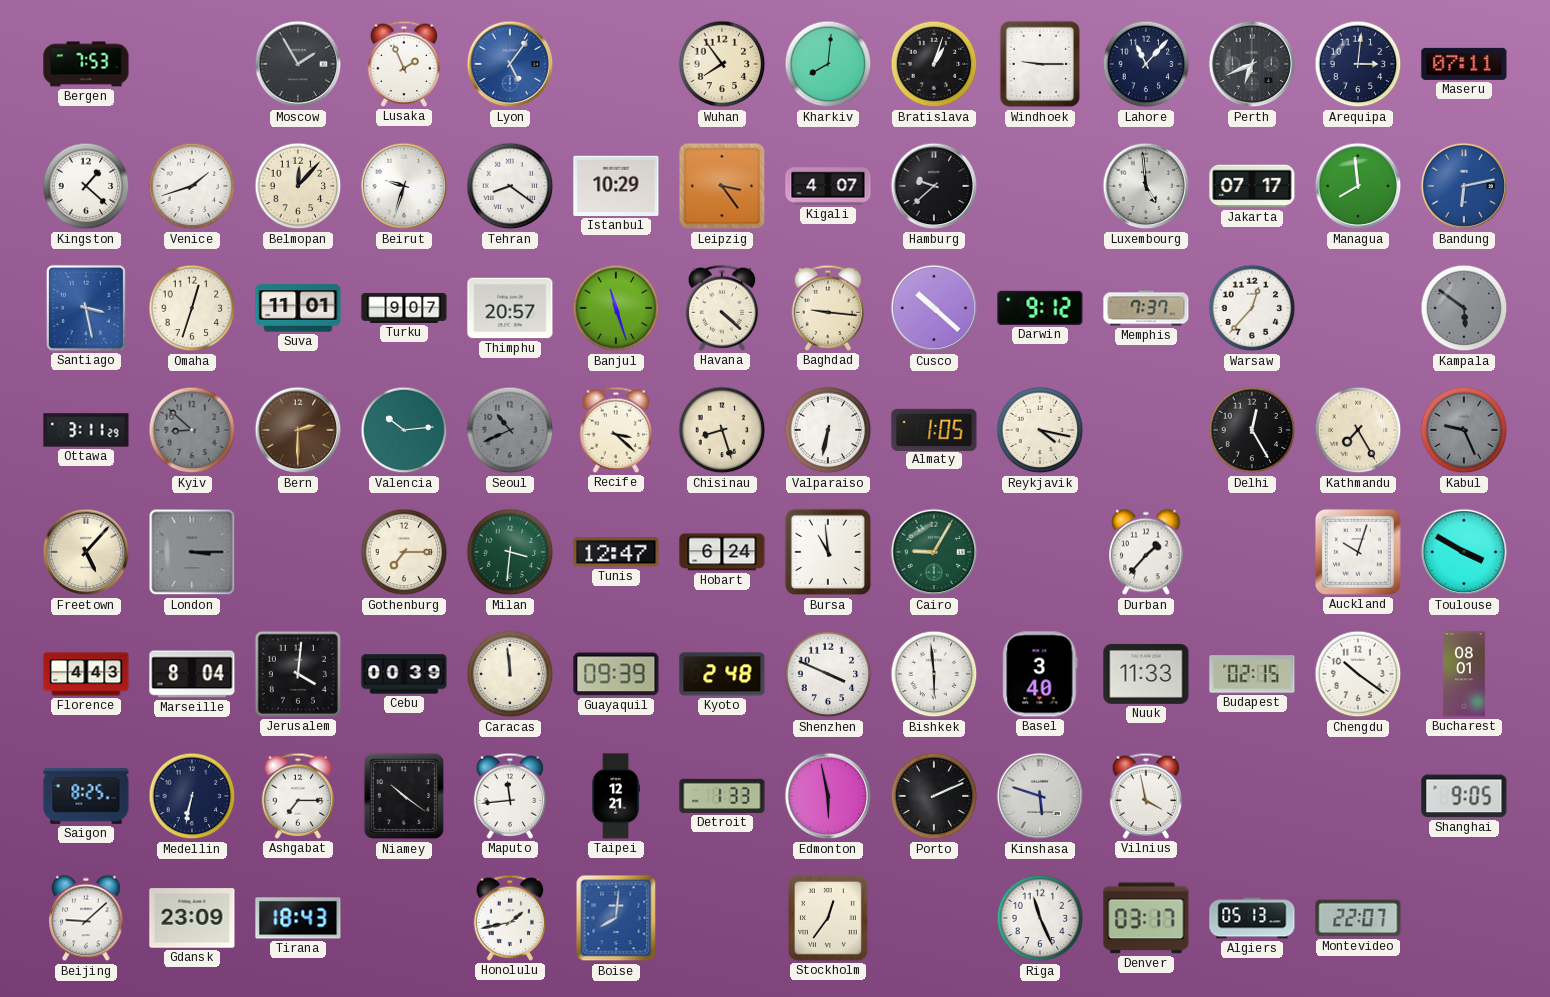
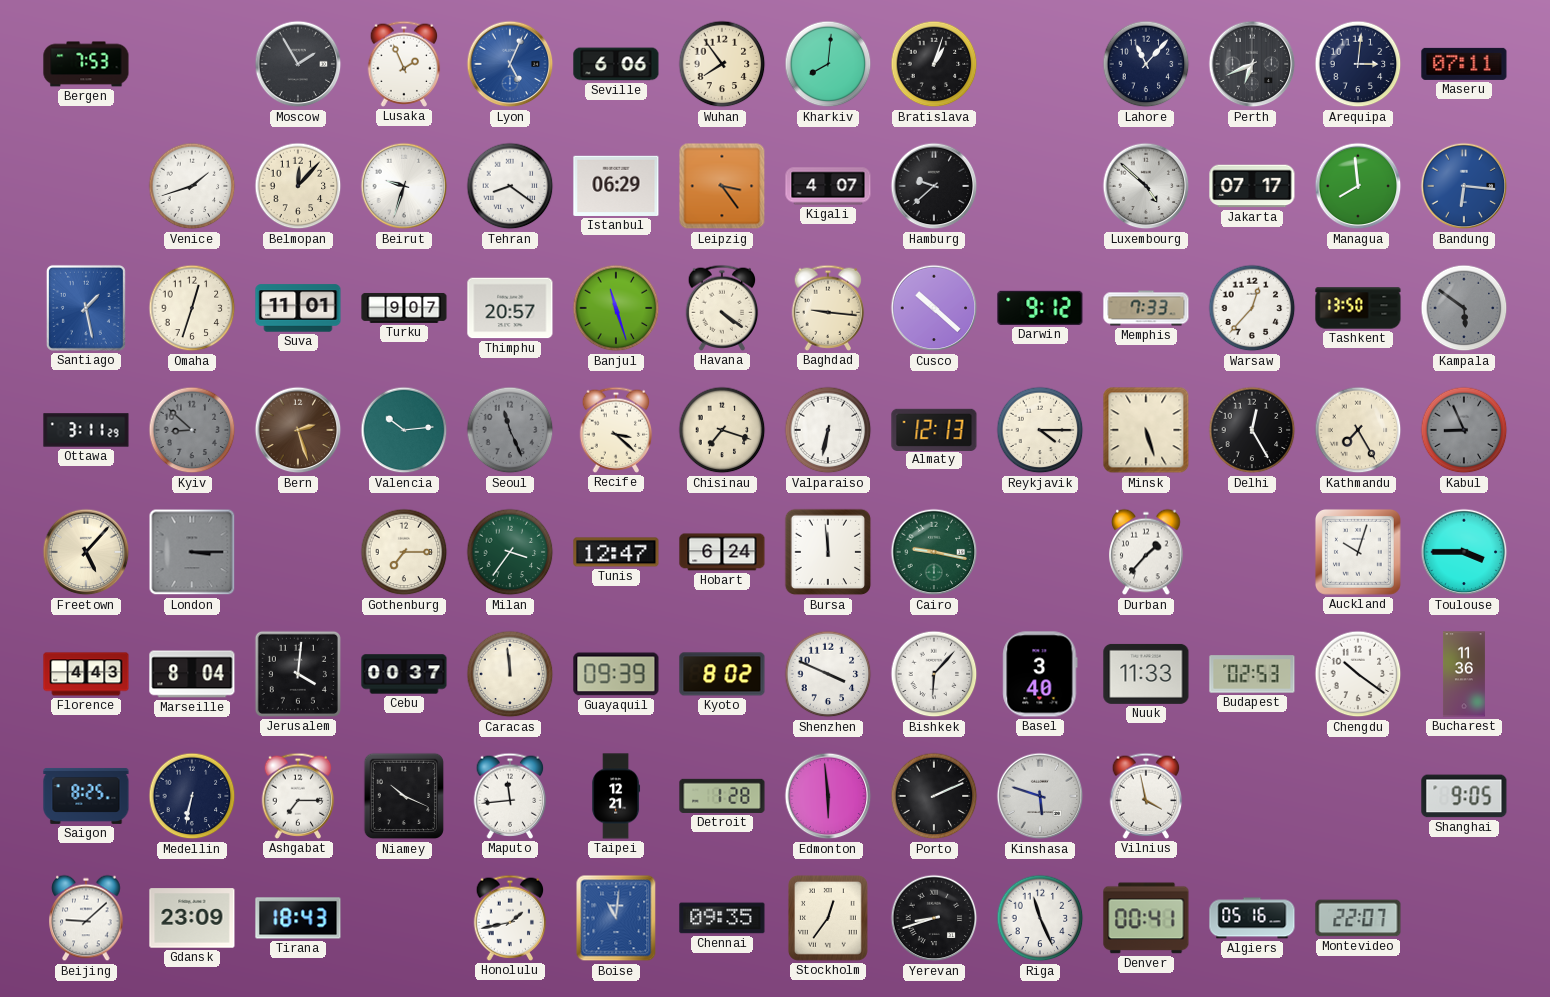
Lyon: 5:06 -> 5:04
Seville: none -> 6:06
Windhoek: 9:15 -> none
Kingston: 1:22 -> none
Istanbul: 10:29 -> 06:29
Luxembourg: 4:59 -> 4:52
Bandung: 6:13 -> 6:16
Santiago: 3:28 -> 1:28
Havana: 4:22 -> 4:21
Memphis: 7:37 -> 7:33
Tashkent: none -> 13:50
Bern: 2:30 -> 2:27
Seoul: 10:41 -> 11:26
Chisinau: 8:27 -> 7:18
Almaty: 1:05 -> 12:13
Reykjavik: 4:17 -> 4:15
Minsk: none -> 5:27
Kabul: 9:26 -> 8:56
Milan: 3:31 -> 3:36
Bursa: 10:59 -> 11:59
Cairo: 9:05 -> 9:17
Toulouse: 3:50 -> 3:45
Cebu: 00:39 -> 00:37
Kyoto: 2:48 -> 8:02
Bishkek: 5:59 -> 6:07
Budapest: 02:15 -> 02:53
Bucharest: 08:01 -> 11:36
Niamey: 10:21 -> 10:19
Detroit: 1:33 -> 1:28
Edmonton: 5:58 -> 5:59
Boise: 8:01 -> 11:01
Chennai: none -> 09:35
Yerevan: none -> 8:42
Denver: 03:17 -> 00:41
Algiers: 05:13 -> 05:16
